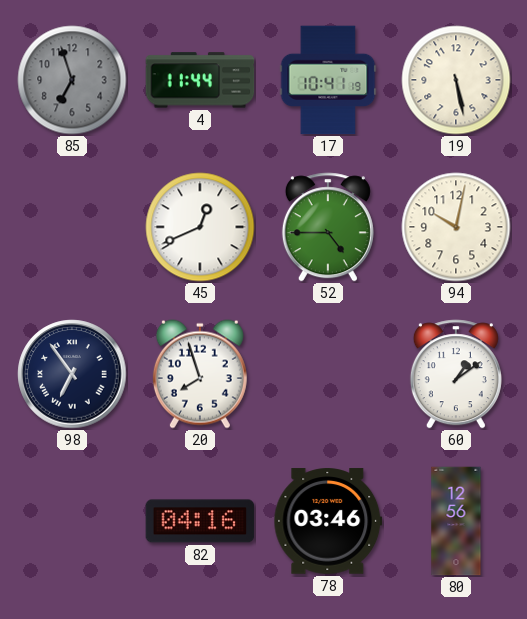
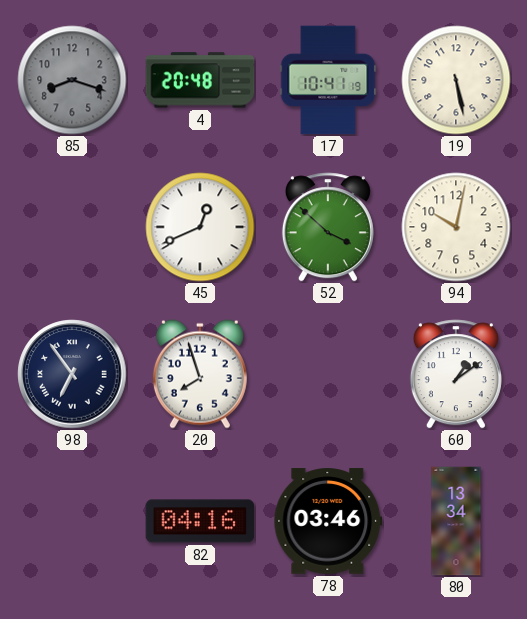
85: 6:57 -> 8:18
4: 11:44 -> 20:48
52: 4:45 -> 3:52
80: 12:56 -> 13:34
